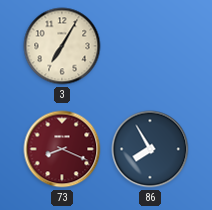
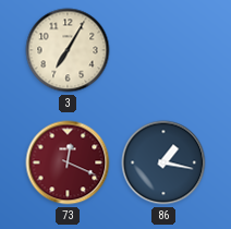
73: 8:19 -> 12:19
86: 7:55 -> 1:17
